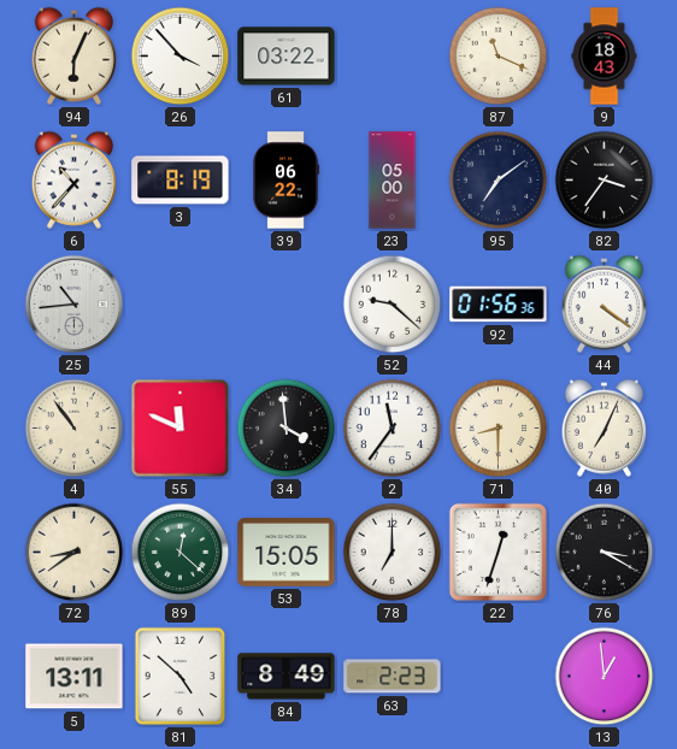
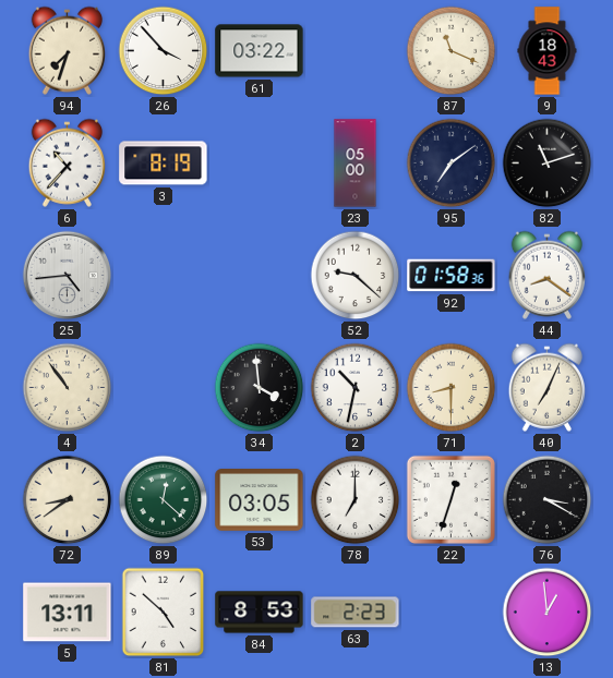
94: 6:04 -> 7:33
39: 06:22 -> none
82: 3:36 -> 11:12
25: 10:44 -> 4:44
92: 01:56 -> 01:58
44: 4:21 -> 8:21
55: 11:49 -> none
2: 11:36 -> 10:32
53: 15:05 -> 03:05
84: 8:49 -> 8:53
